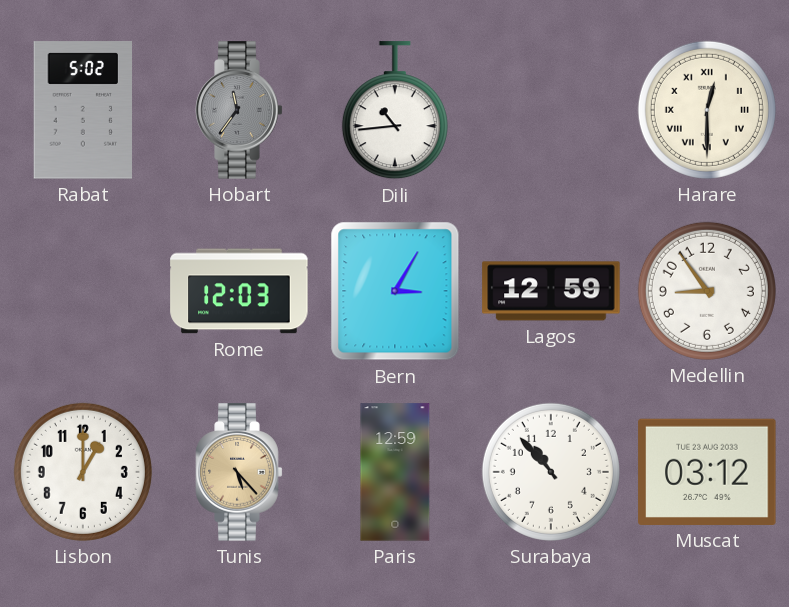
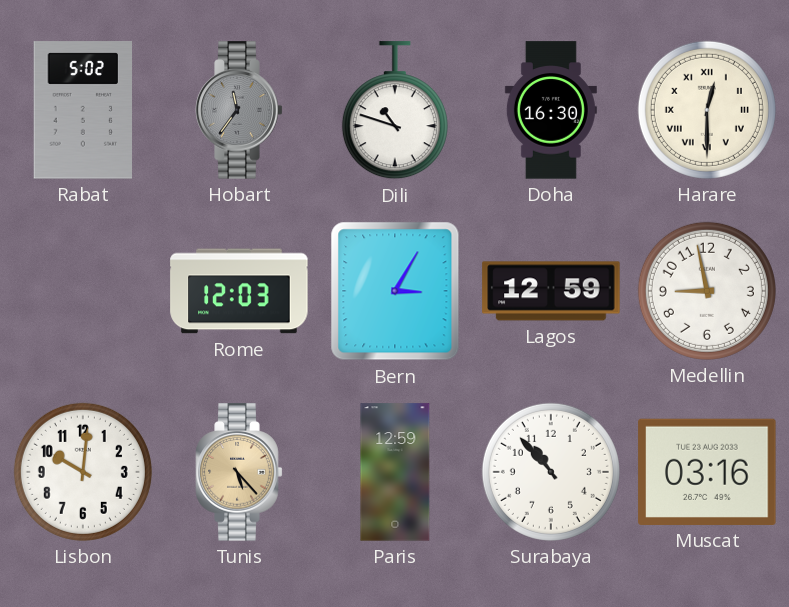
Dili: 10:44 -> 10:48
Doha: none -> 16:30
Medellin: 8:54 -> 8:58
Lisbon: 1:00 -> 10:01
Muscat: 03:12 -> 03:16
